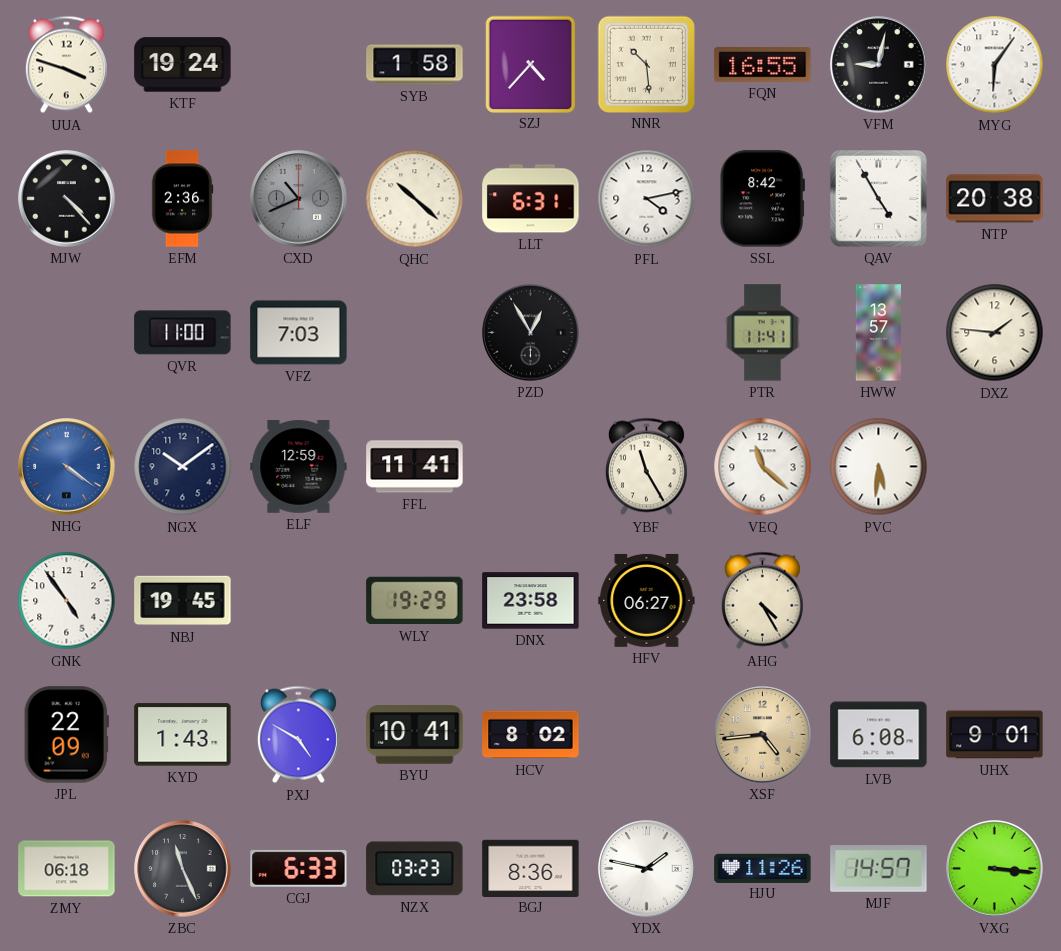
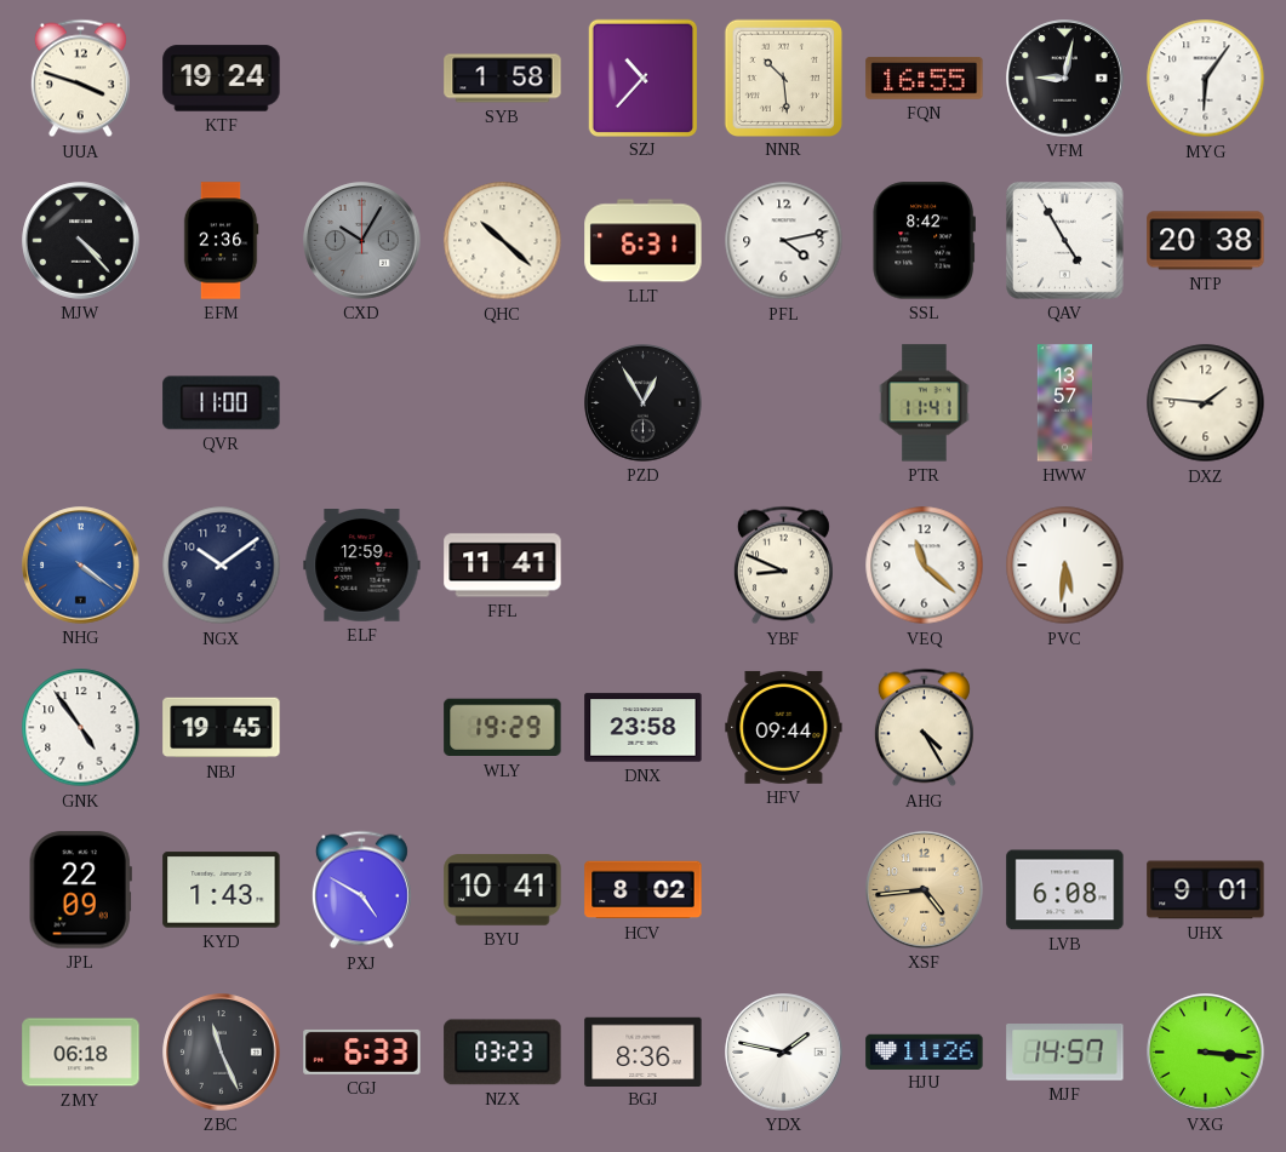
SZJ: 4:37 -> 10:37
CXD: 10:41 -> 10:05
VFZ: 7:03 -> none
YBF: 11:25 -> 8:49
HFV: 06:27 -> 09:44
